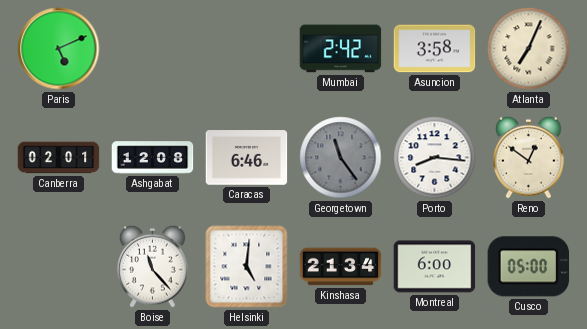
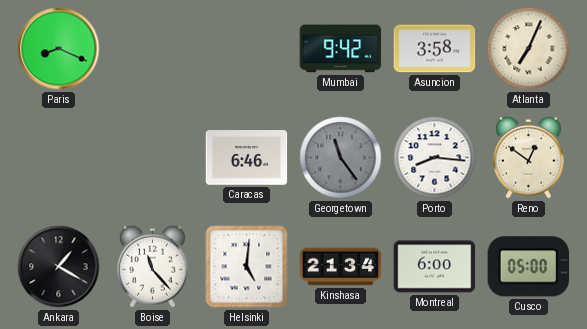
Paris: 5:11 -> 8:19
Mumbai: 2:42 -> 9:42
Canberra: 02:01 -> none
Ashgabat: 12:08 -> none
Ankara: none -> 1:20
